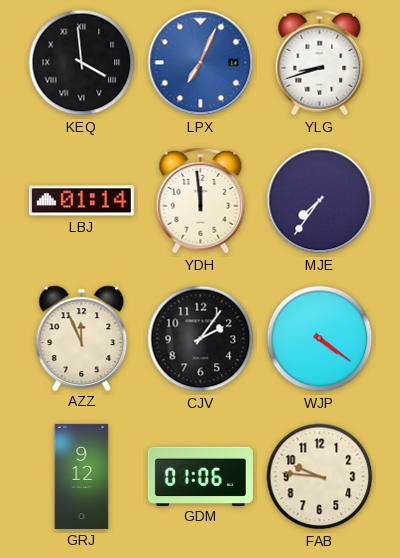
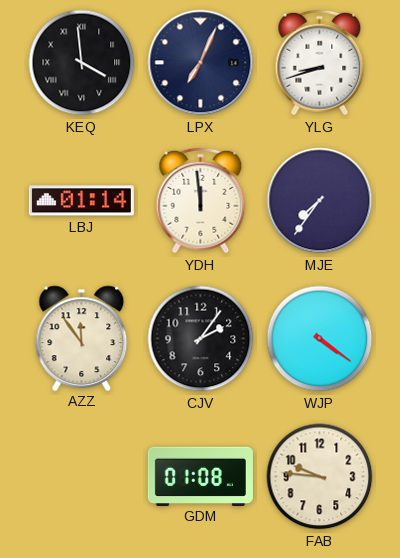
LPX dial: blue -> navy
AZZ: 11:56 -> 11:54
GRJ: 9:12 -> none
GDM: 01:06 -> 01:08
